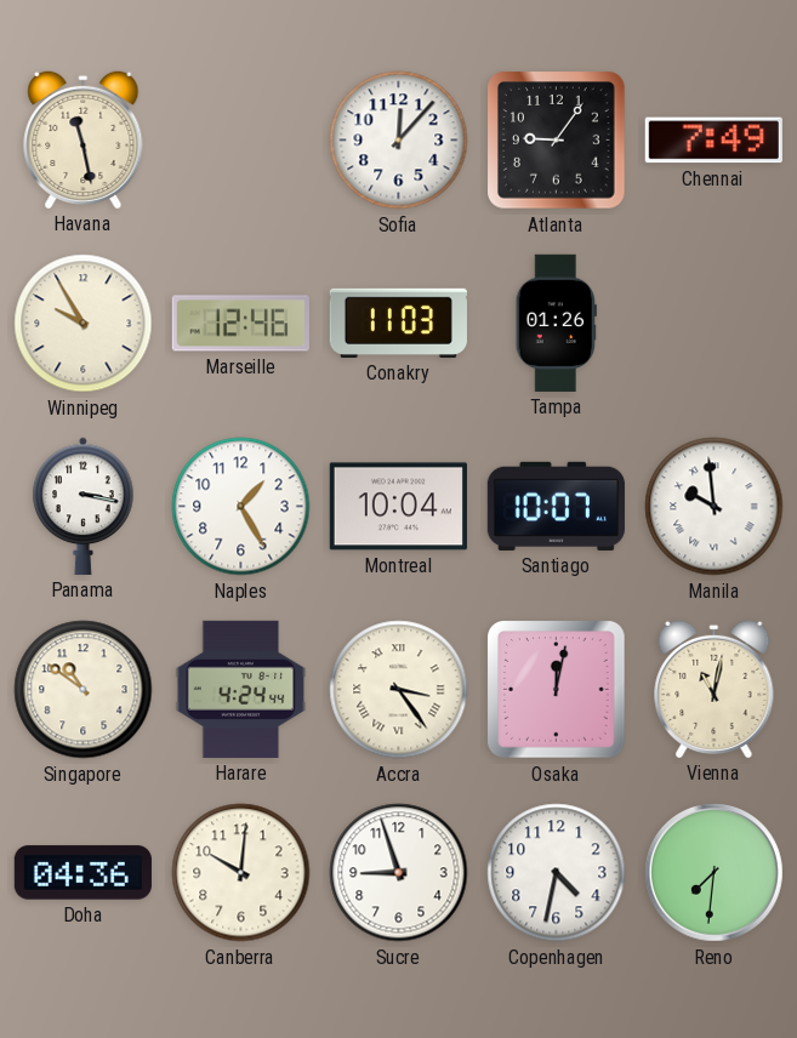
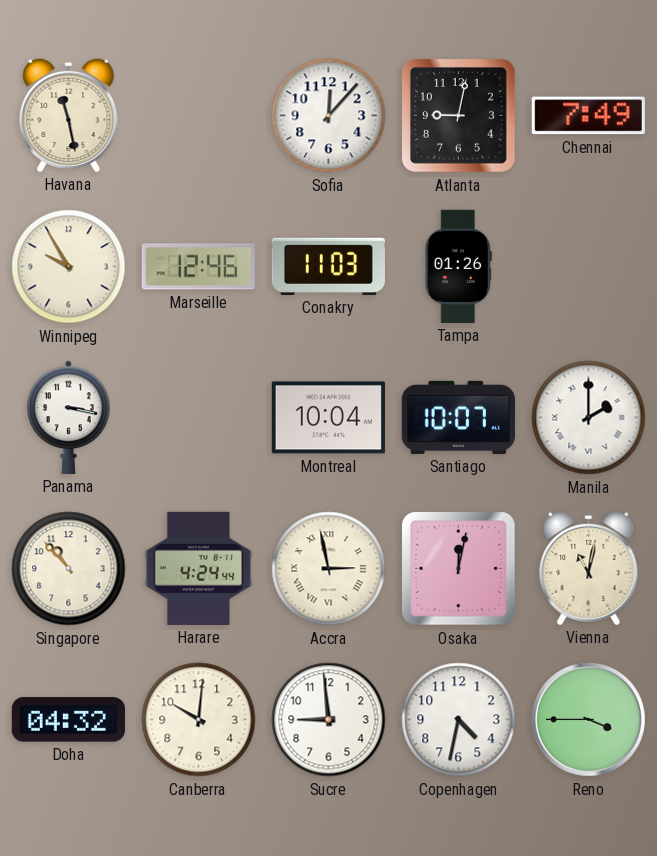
Atlanta: 9:06 -> 9:02
Naples: 1:25 -> none
Manila: 9:59 -> 2:00
Singapore: 10:51 -> 10:53
Accra: 3:24 -> 2:58
Doha: 04:36 -> 04:32
Sucre: 8:57 -> 8:59
Reno: 7:31 -> 3:45
